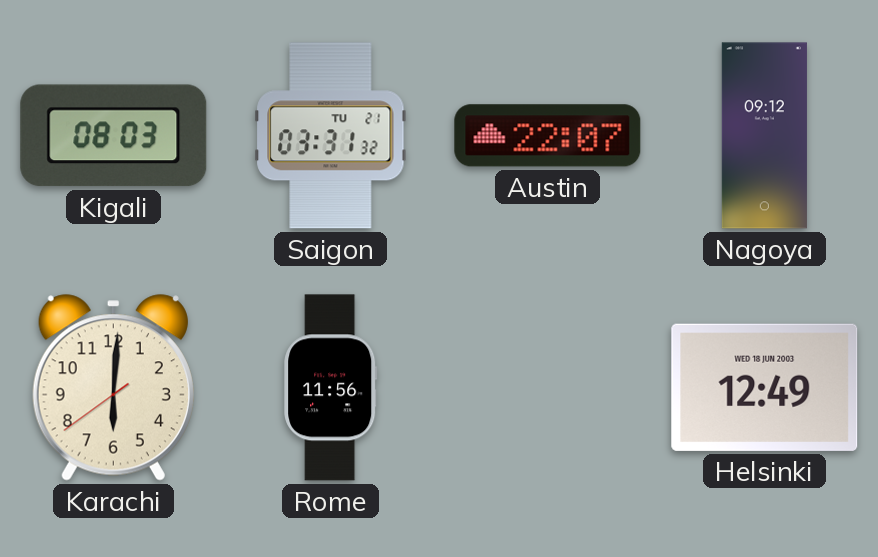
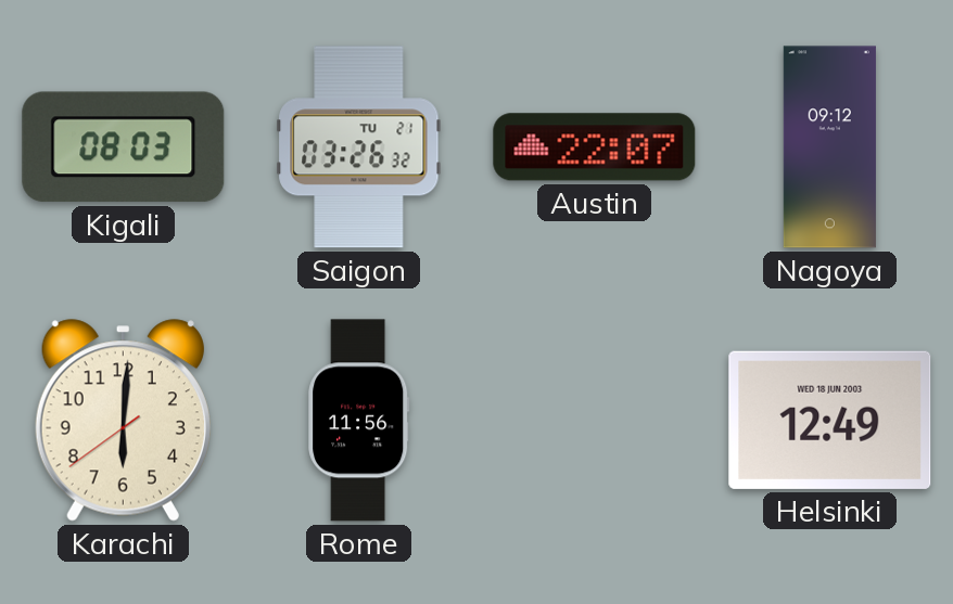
Saigon: 03:31 -> 03:26
